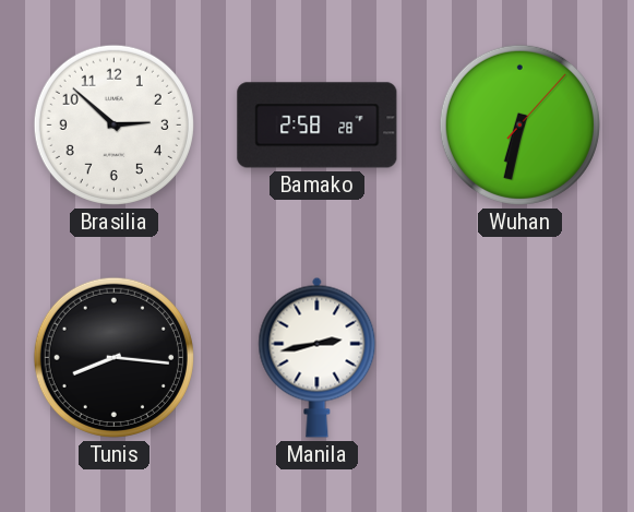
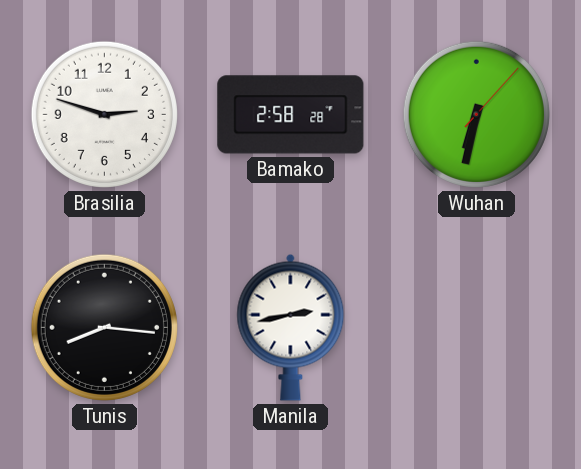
Brasilia: 2:52 -> 2:48
